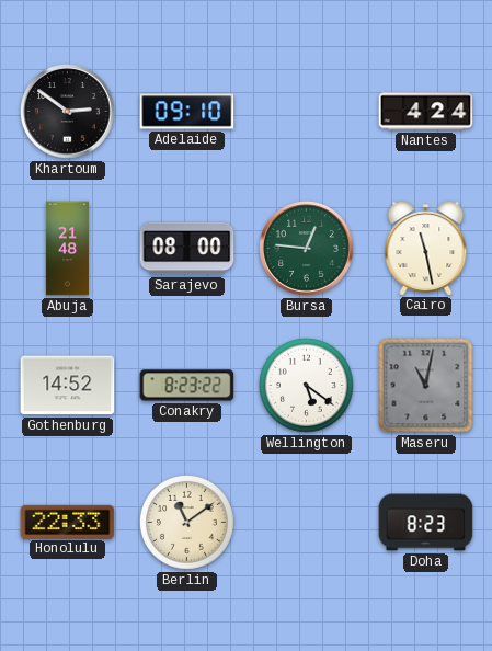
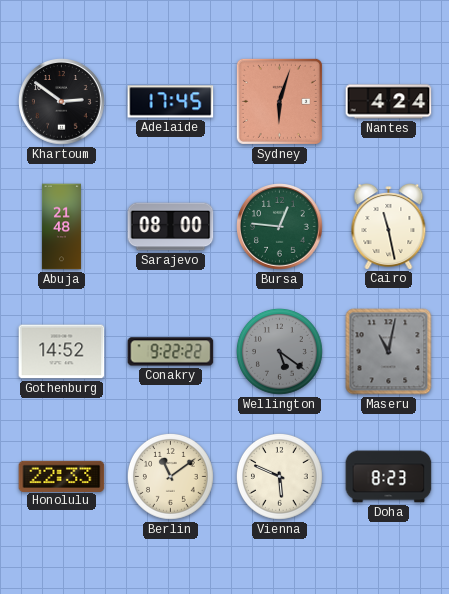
Adelaide: 09:10 -> 17:45
Sydney: none -> 6:03
Conakry: 8:23 -> 9:22
Wellington dial: white -> grey
Vienna: none -> 5:49
